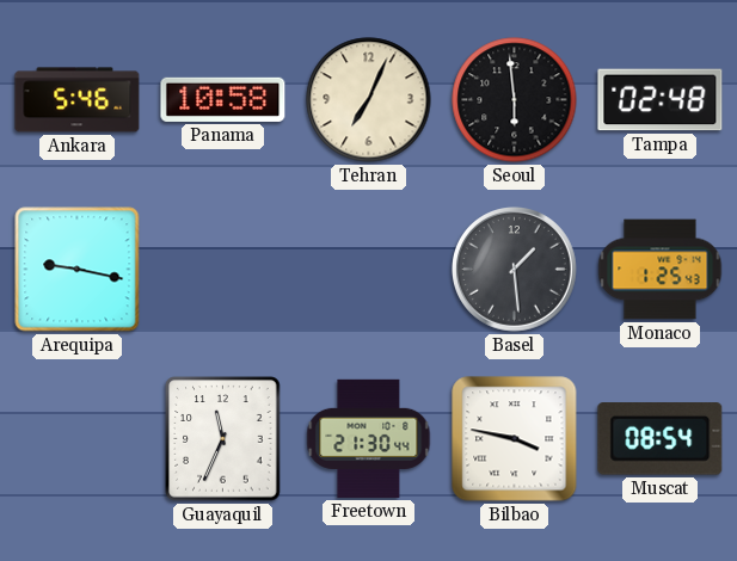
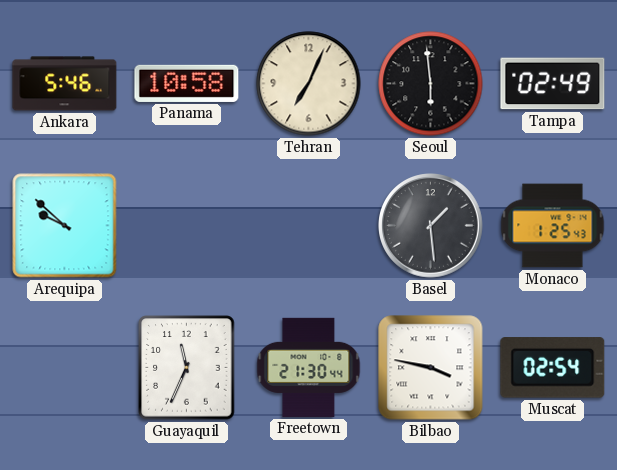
Tampa: 02:48 -> 02:49
Arequipa: 9:17 -> 9:52
Muscat: 08:54 -> 02:54
